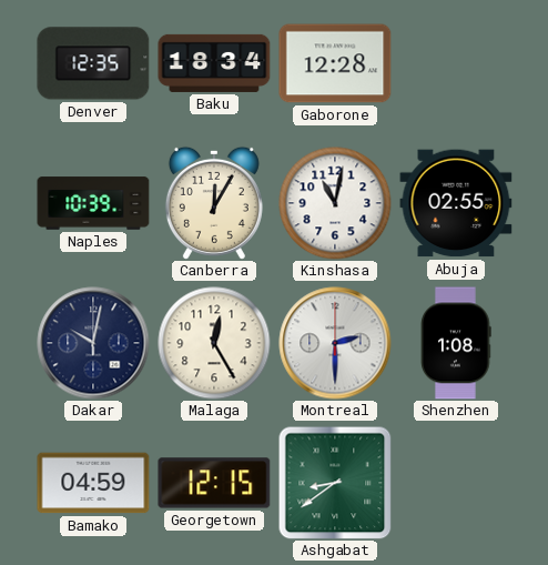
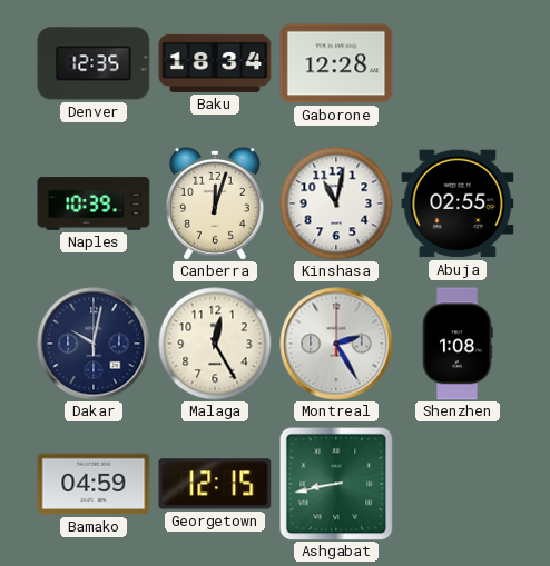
Canberra: 12:05 -> 12:03
Montreal: 2:30 -> 2:25
Ashgabat: 8:39 -> 8:43
